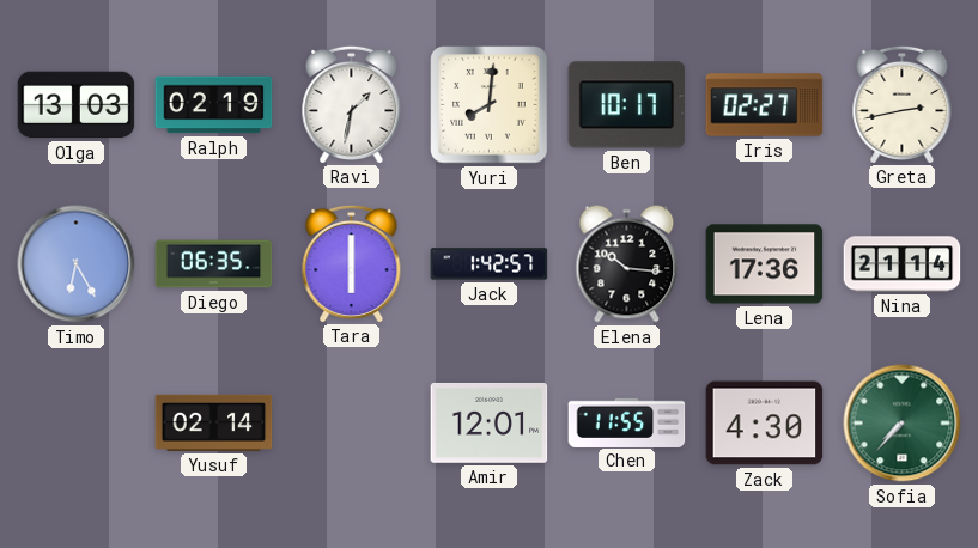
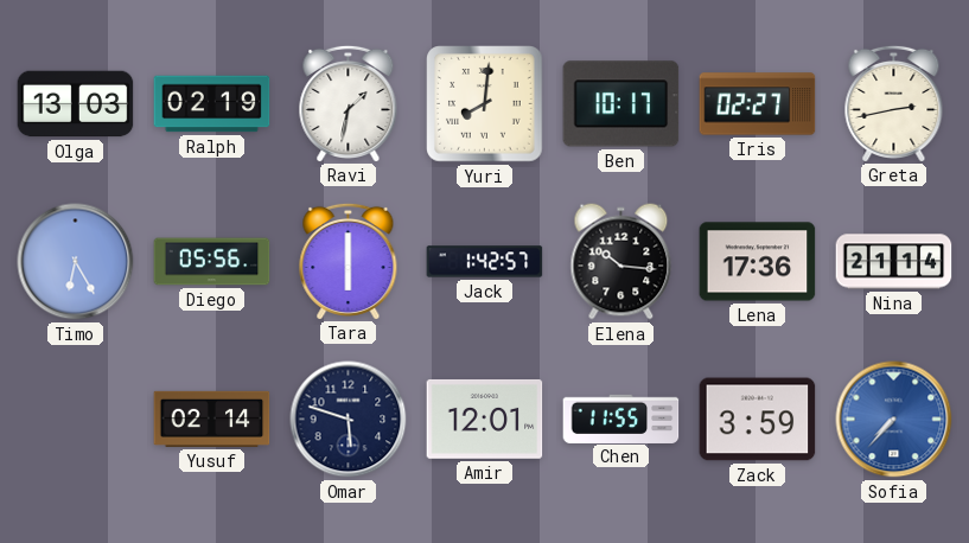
Diego: 06:35 -> 05:56
Omar: none -> 5:48
Zack: 4:30 -> 3:59
Sofia dial: green -> blue
